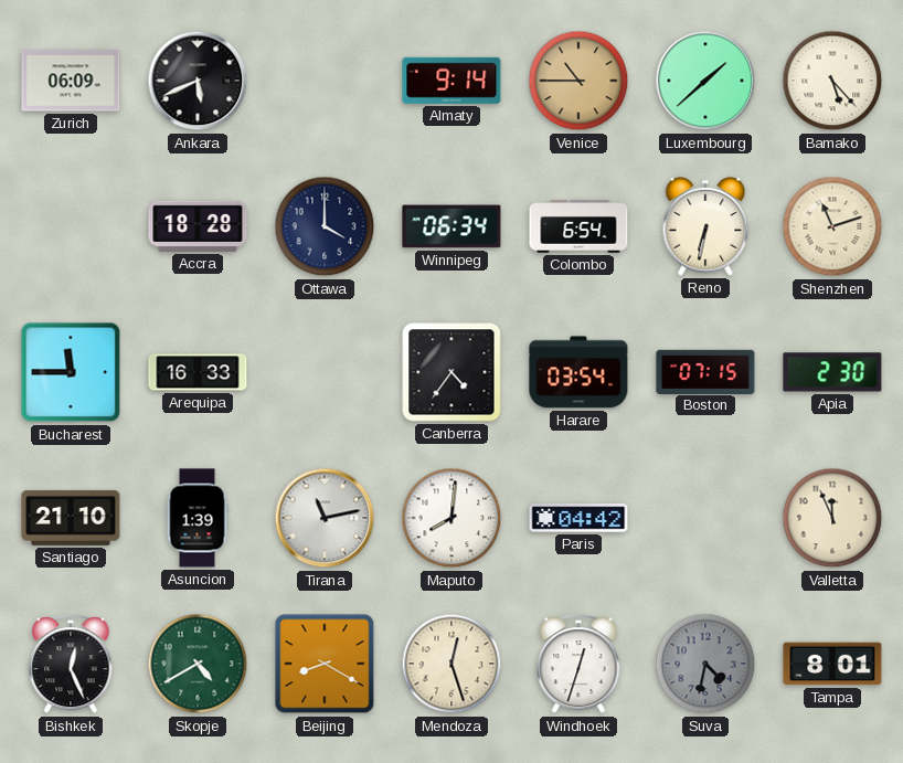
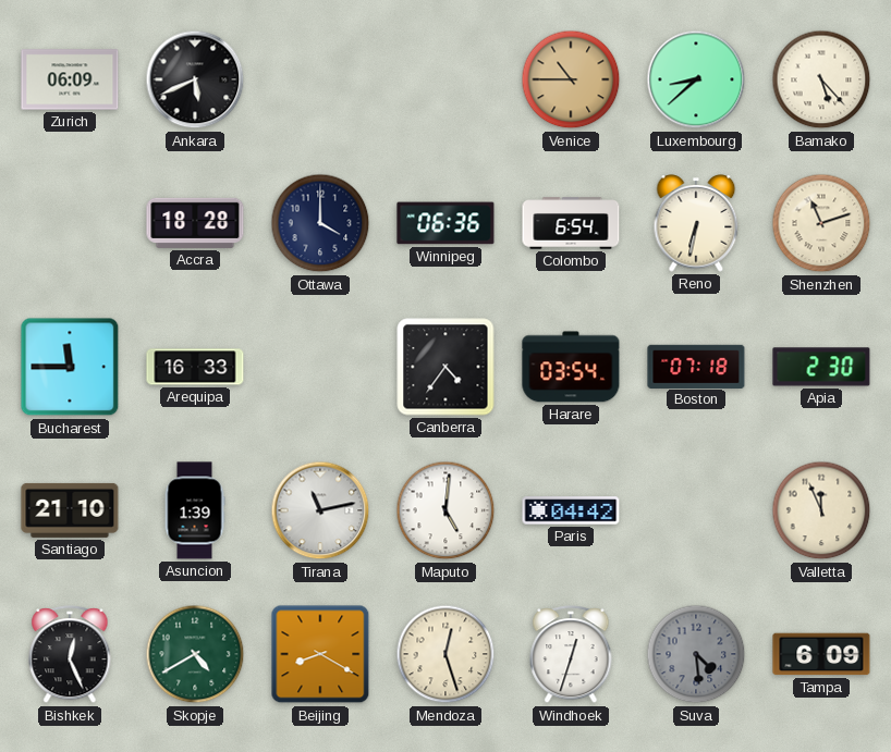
Almaty: 9:14 -> none
Luxembourg: 1:38 -> 8:38
Winnipeg: 06:34 -> 06:36
Boston: 07:15 -> 07:18
Maputo: 8:01 -> 5:01
Suva: 4:32 -> 4:29
Tampa: 8:01 -> 6:09
